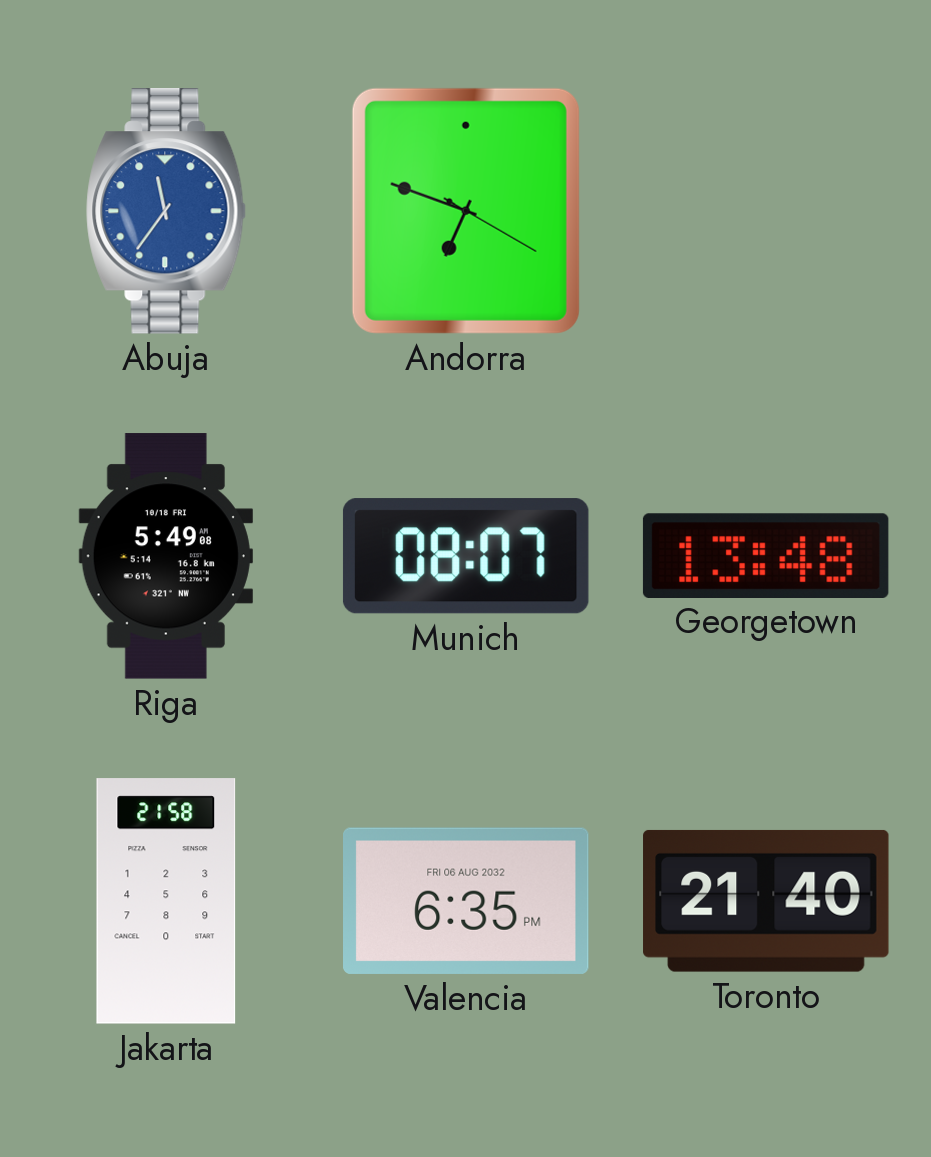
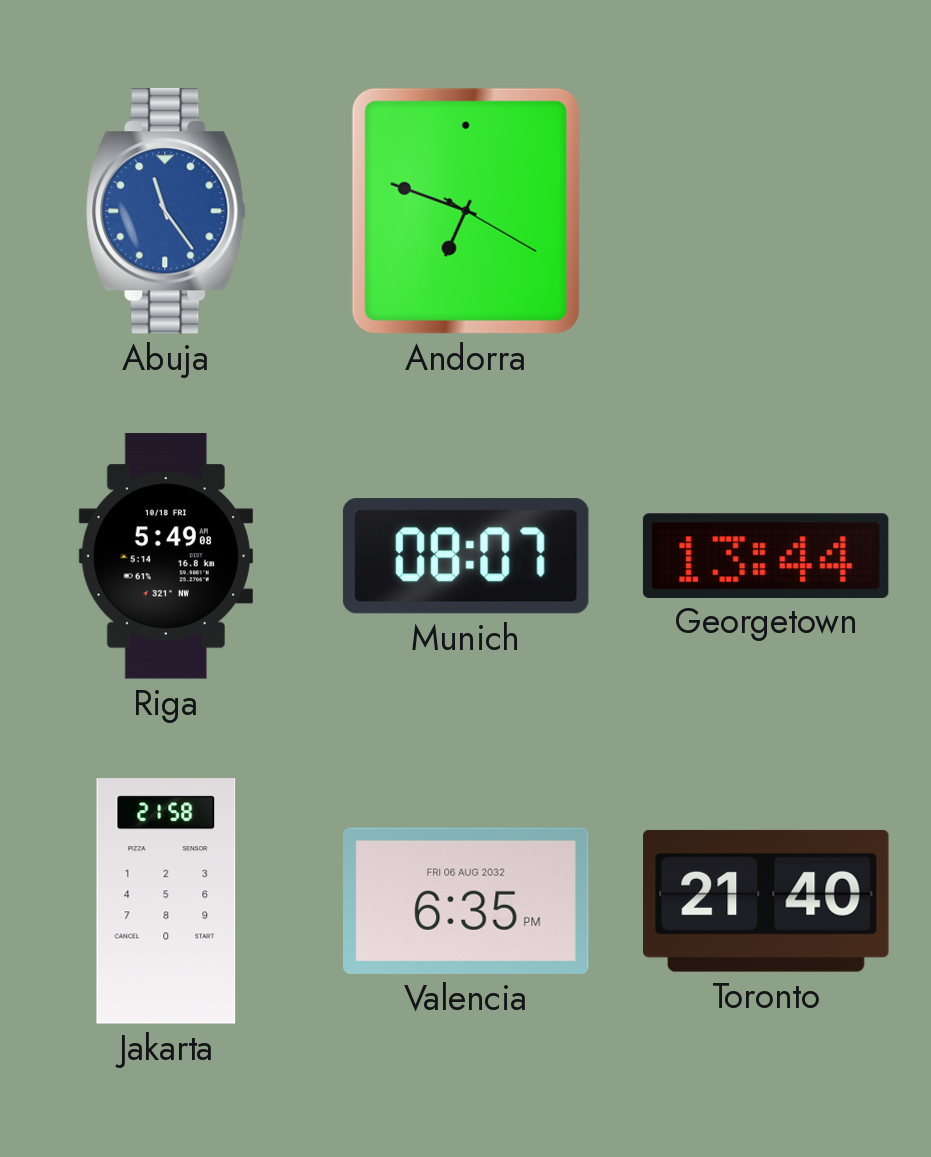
Abuja: 11:36 -> 11:24
Georgetown: 13:48 -> 13:44
